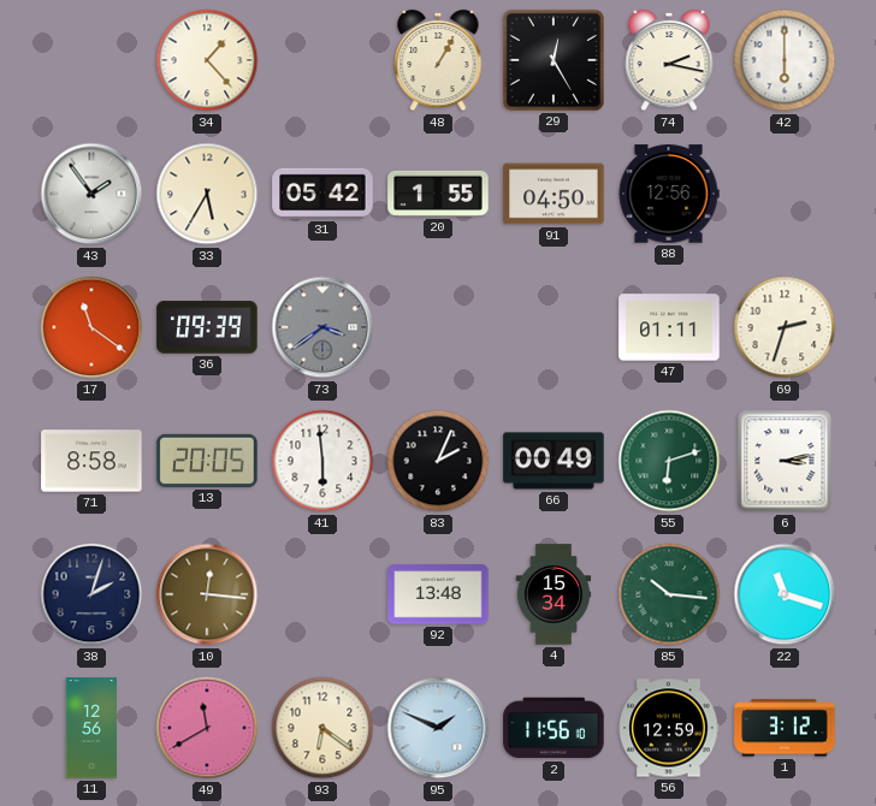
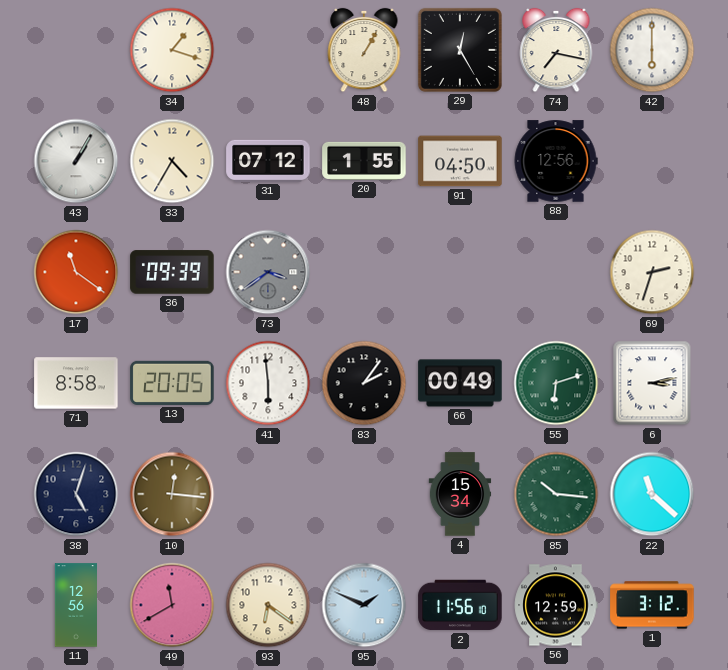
34: 1:23 -> 1:18
74: 2:17 -> 7:17
43: 1:54 -> 1:05
33: 5:35 -> 4:35
31: 05:42 -> 07:12
47: 01:11 -> none
83: 2:04 -> 2:06
38: 2:03 -> 5:03
92: 13:48 -> none
22: 11:18 -> 11:22
